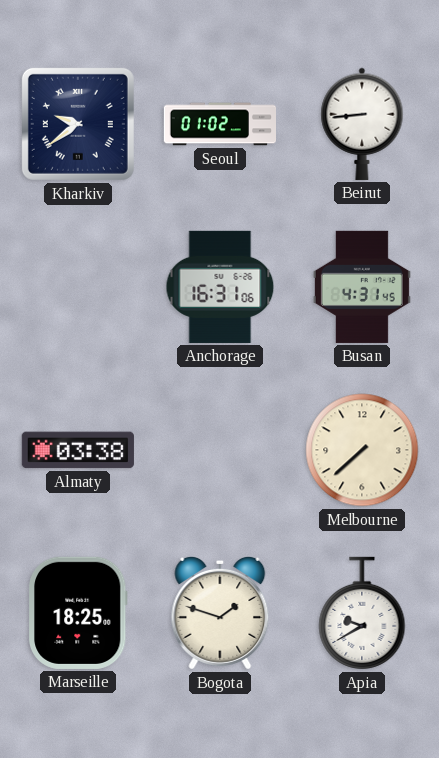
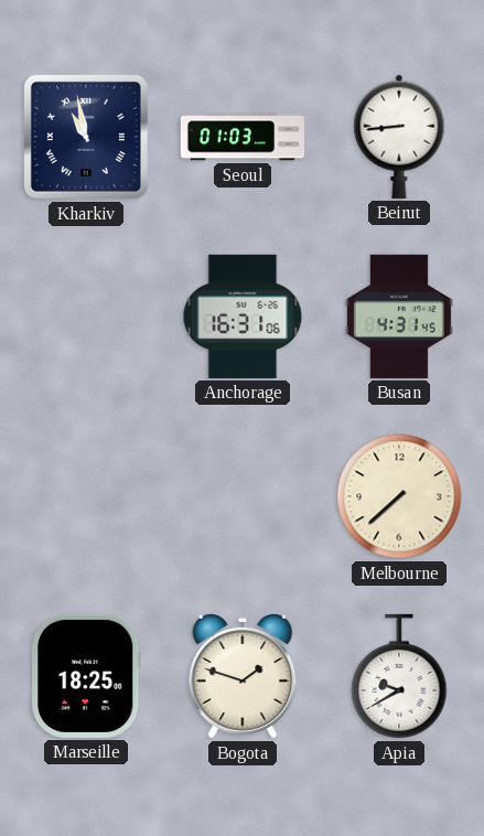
Kharkiv: 9:39 -> 10:58
Seoul: 01:02 -> 01:03
Almaty: 03:38 -> none
